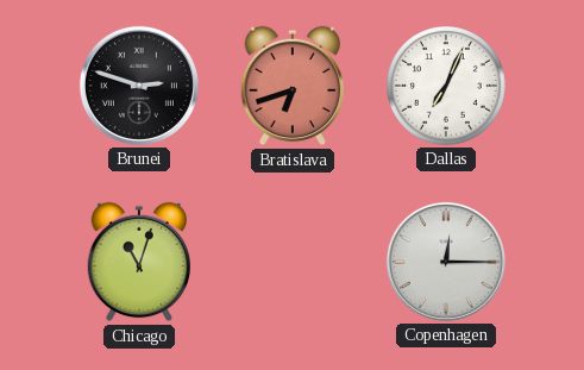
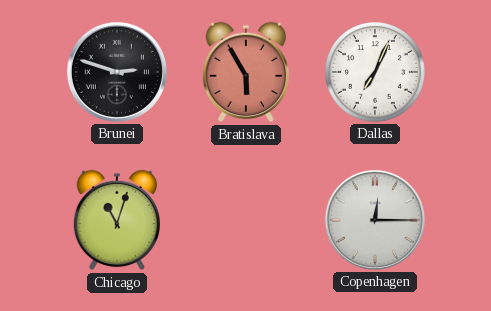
Bratislava: 6:42 -> 5:55
